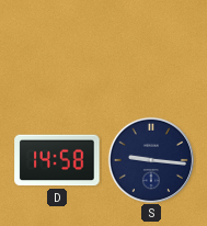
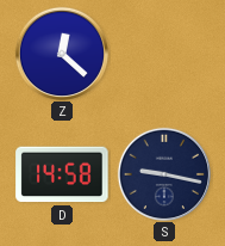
Z: none -> 12:22
S: 9:16 -> 9:17
